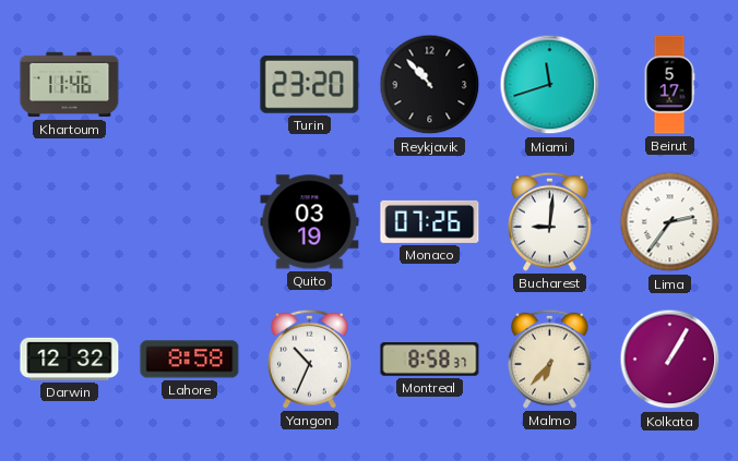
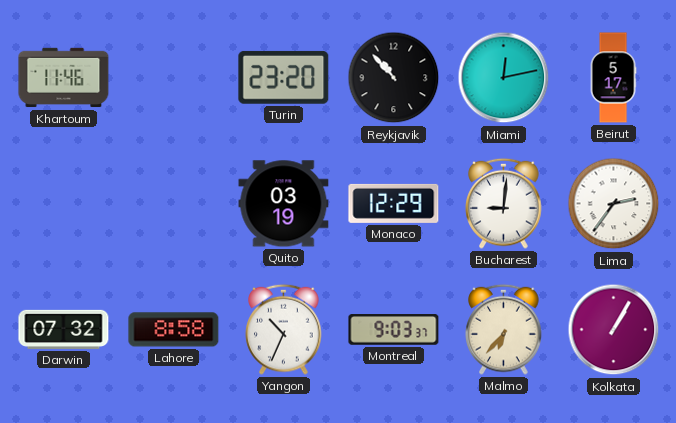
Miami: 11:42 -> 12:13
Monaco: 07:26 -> 12:29
Darwin: 12:32 -> 07:32
Montreal: 8:58 -> 9:03
